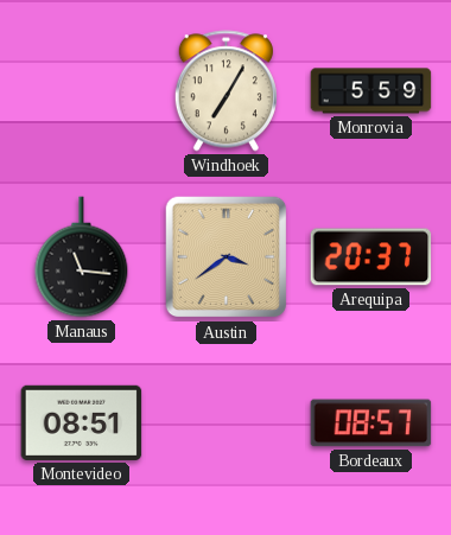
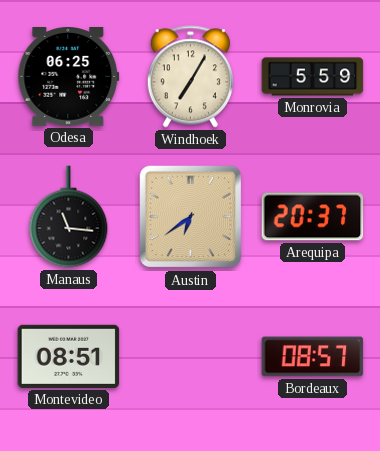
Odesa: none -> 06:25
Austin: 3:39 -> 6:39
